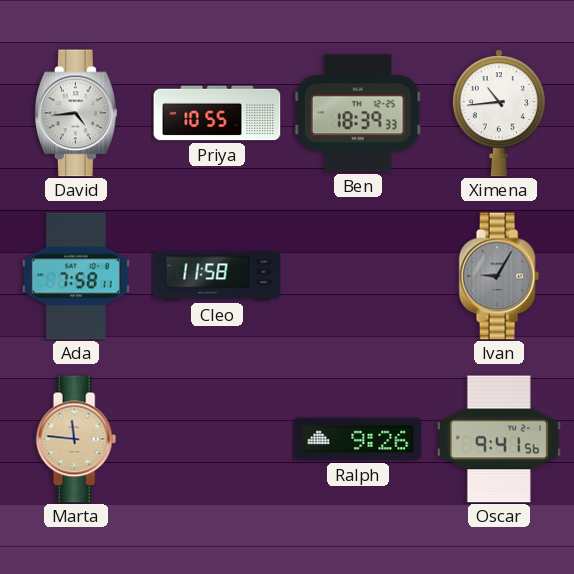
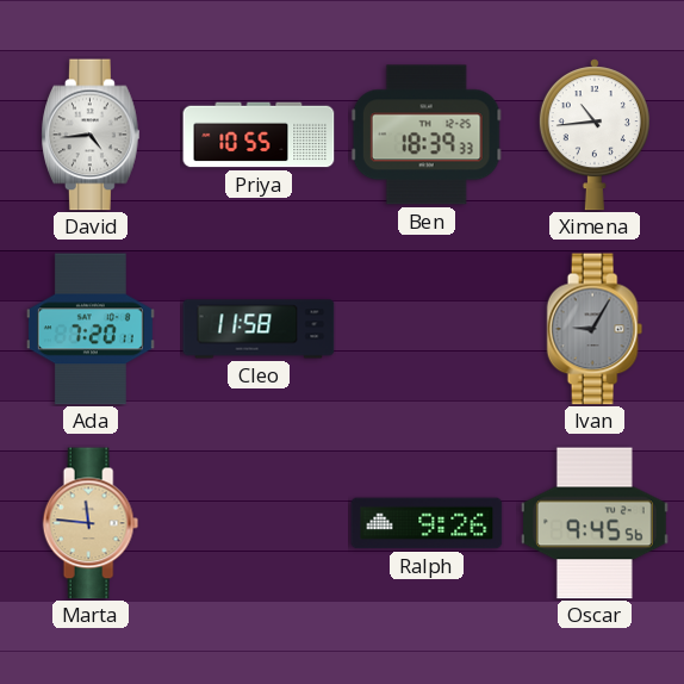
Ada: 7:58 -> 7:20
Oscar: 9:41 -> 9:45
